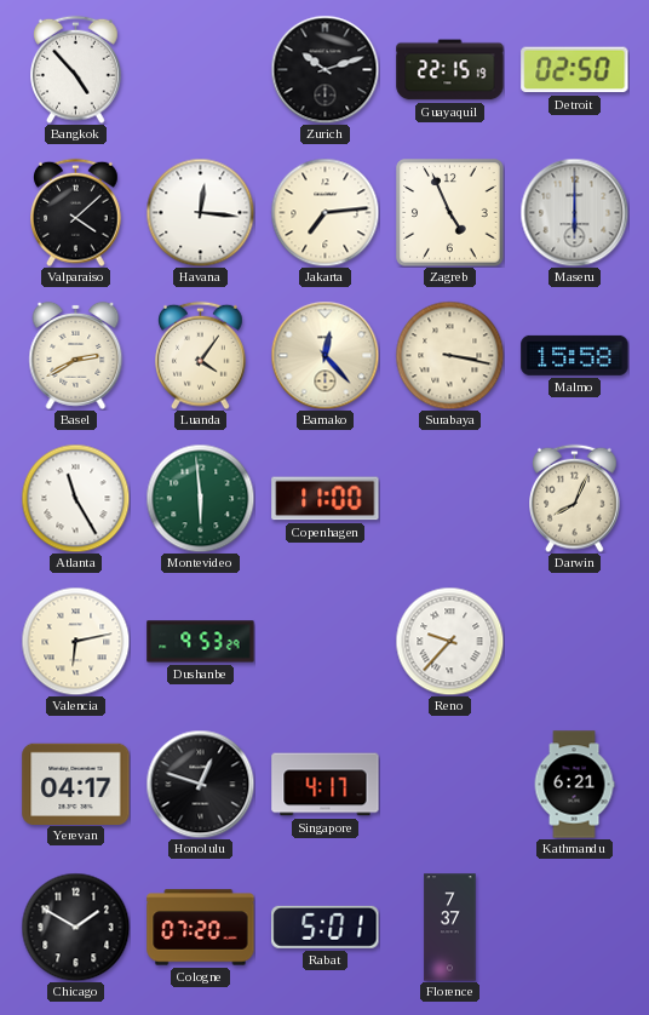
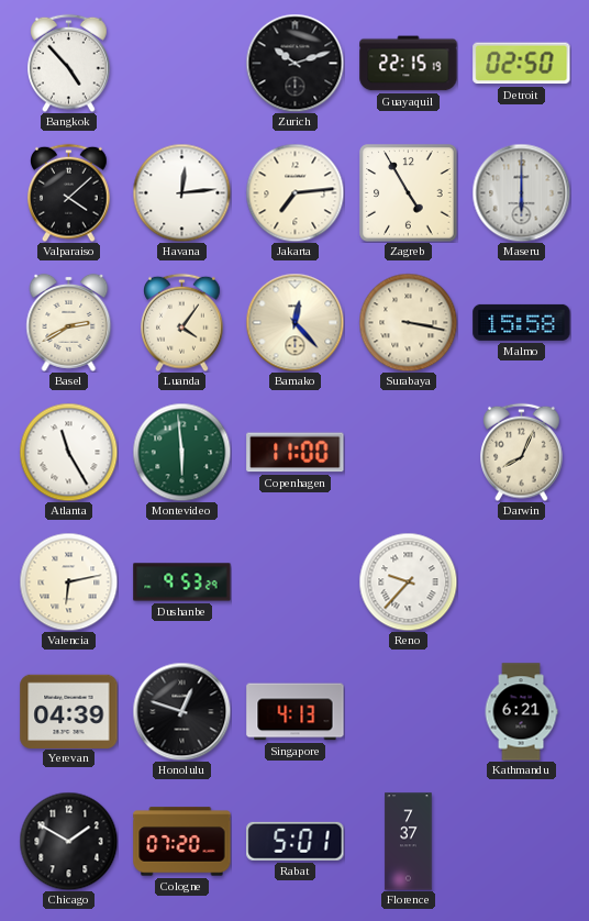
Havana: 12:16 -> 12:14
Zagreb: 4:56 -> 4:55
Yerevan: 04:17 -> 04:39
Singapore: 4:17 -> 4:13
